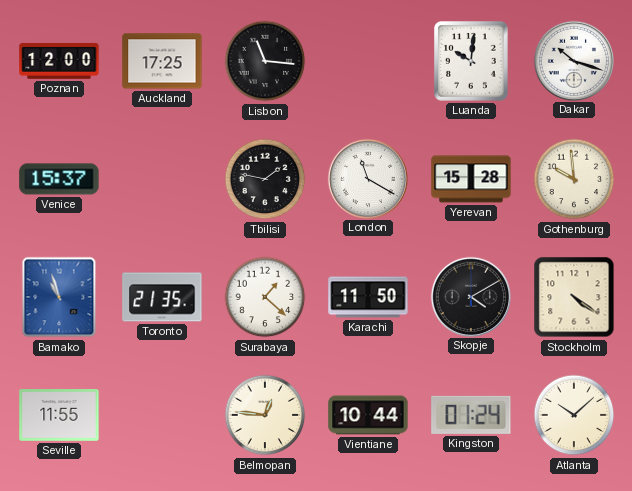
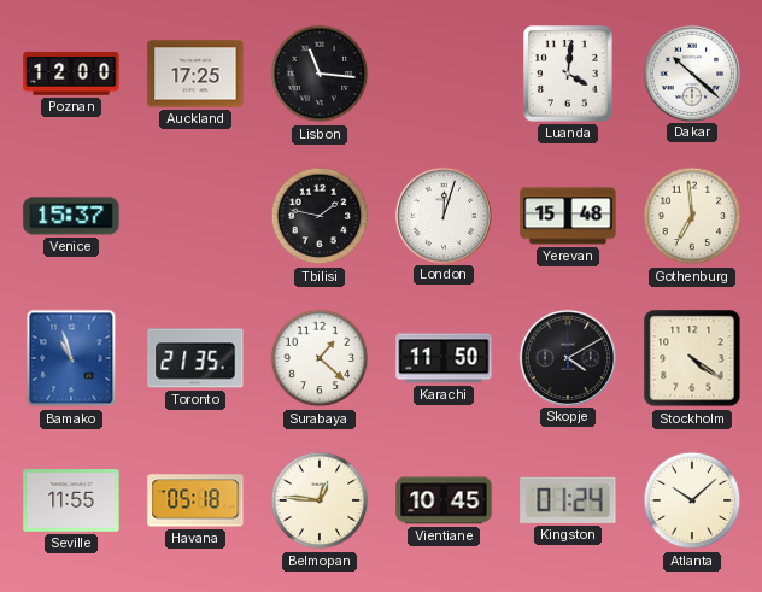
Luanda: 10:01 -> 4:01
Dakar: 10:18 -> 10:22
London: 11:20 -> 12:03
Yerevan: 15:28 -> 15:48
Gothenburg: 9:59 -> 6:59
Havana: none -> 05:18
Vientiane: 10:44 -> 10:45
